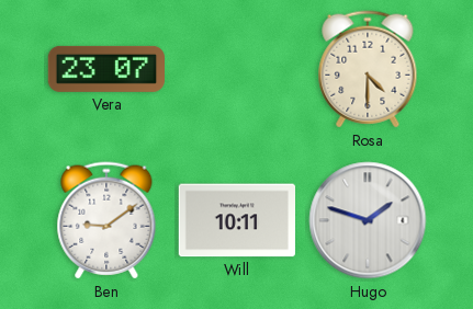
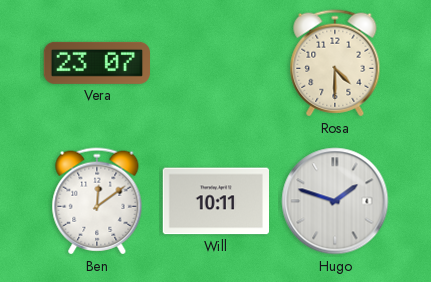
Ben: 9:09 -> 12:09
